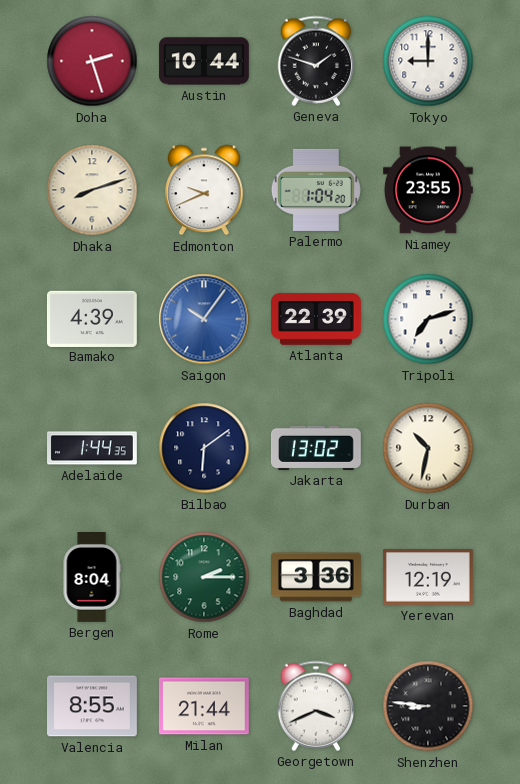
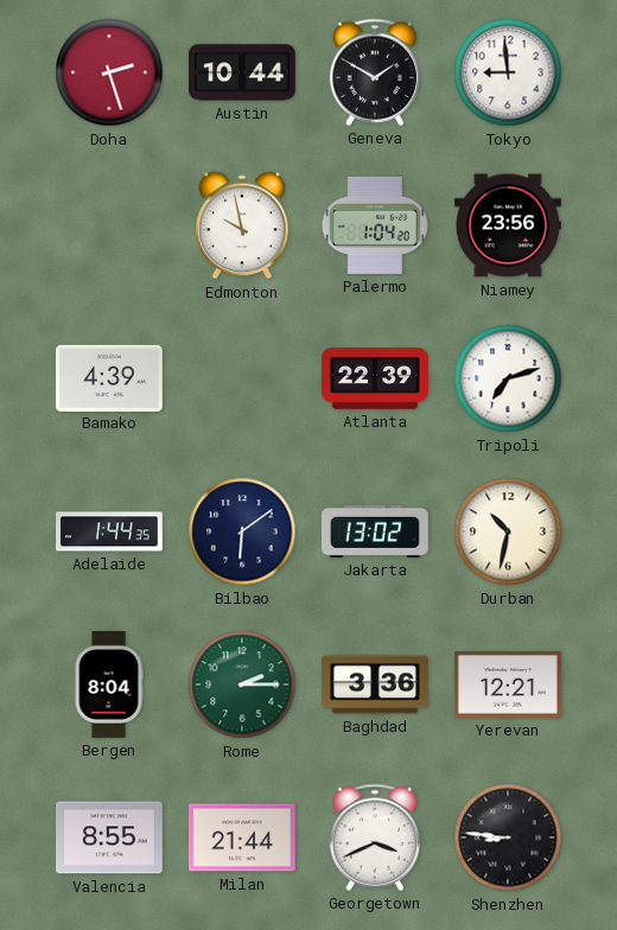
Geneva: 1:48 -> 1:50
Tokyo: 9:00 -> 8:59
Dhaka: 8:12 -> none
Edmonton: 9:41 -> 9:58
Niamey: 23:55 -> 23:56
Saigon: 10:06 -> none
Yerevan: 12:19 -> 12:21
